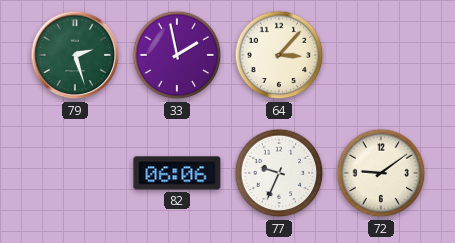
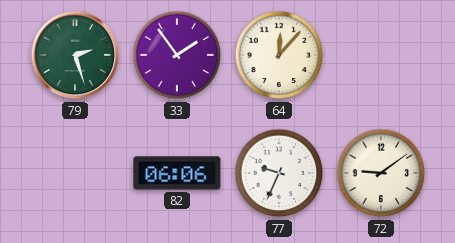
33: 1:58 -> 1:54
64: 3:07 -> 12:07
